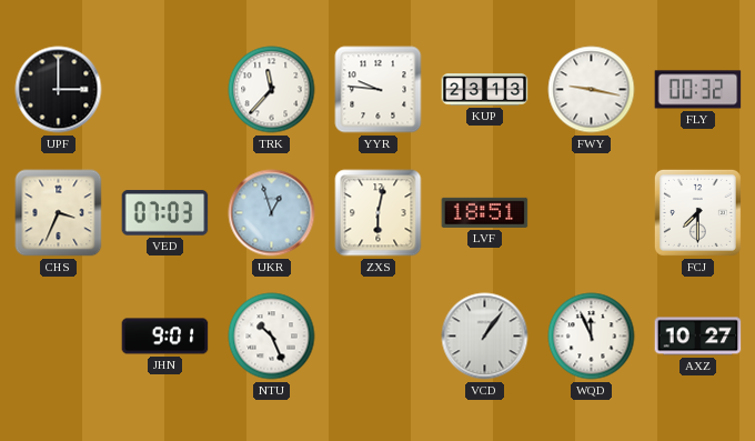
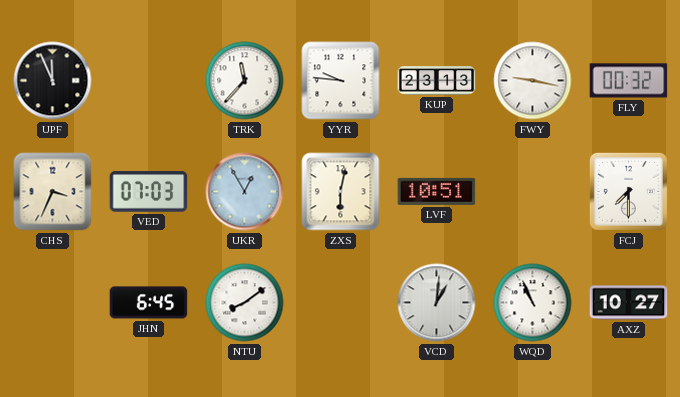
UPF: 3:00 -> 11:56
UKR: 12:57 -> 12:55
LVF: 18:51 -> 10:51
JHN: 9:01 -> 6:45
NTU: 10:26 -> 8:09
VCD: 1:06 -> 1:01
WQD: 11:56 -> 10:56
